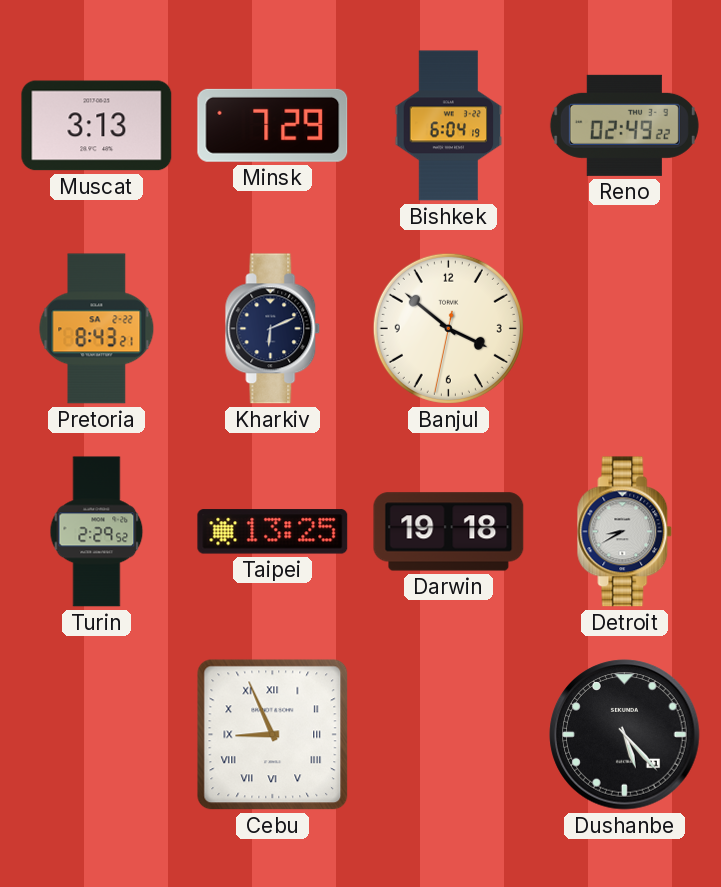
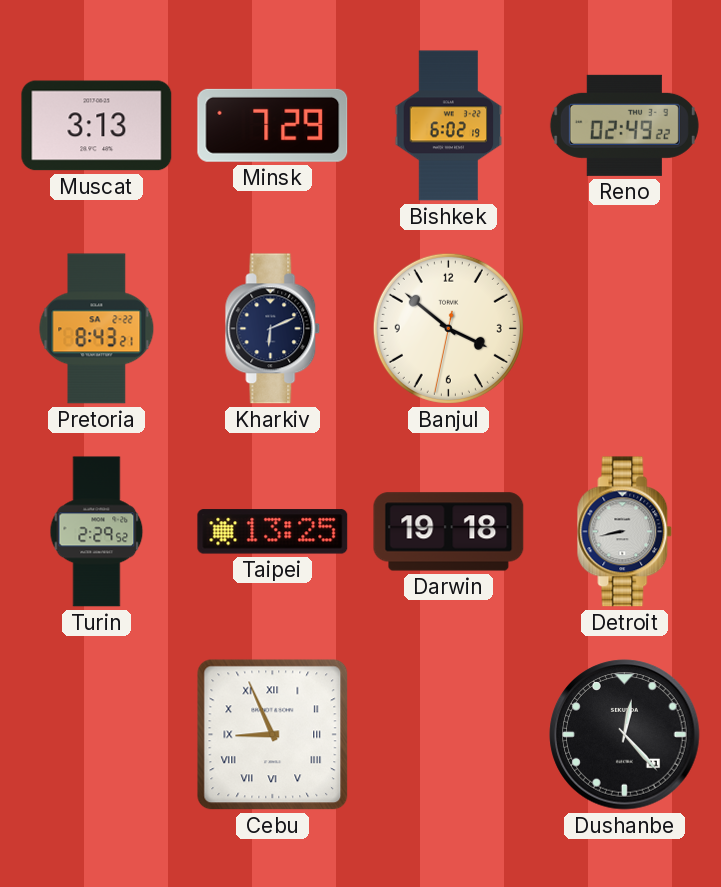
Bishkek: 6:04 -> 6:02
Detroit: 8:40 -> 8:43
Dushanbe: 5:23 -> 12:23
